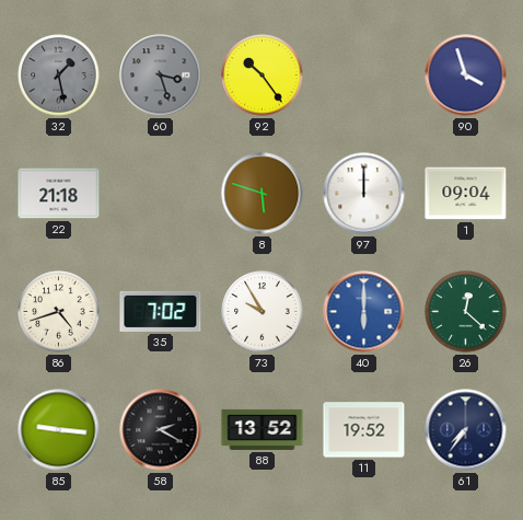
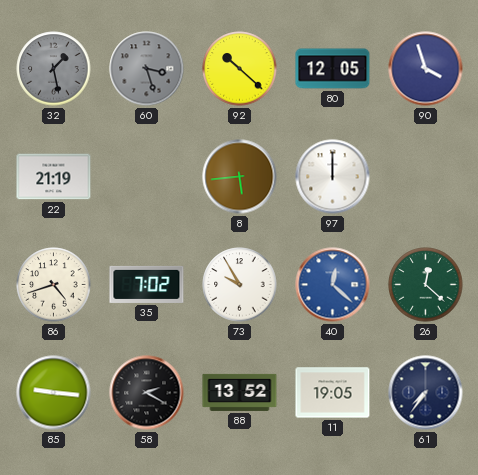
92: 10:24 -> 10:22
80: none -> 12:05
22: 21:18 -> 21:19
8: 5:48 -> 5:44
1: 09:04 -> none
40: 6:00 -> 12:22
11: 19:52 -> 19:05
